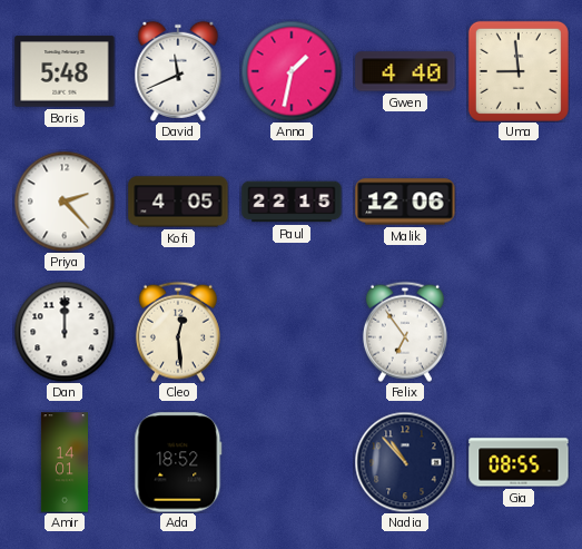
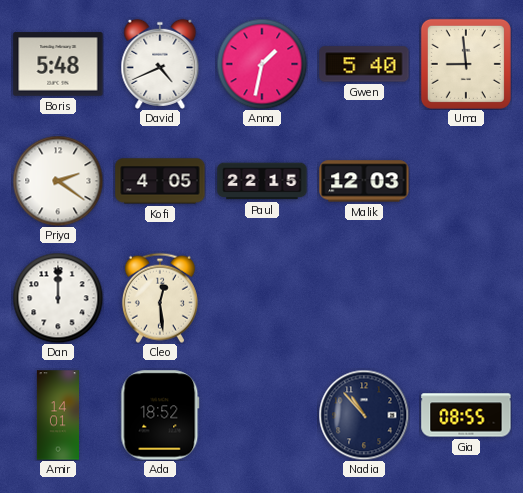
David: 11:41 -> 4:41
Gwen: 4:40 -> 5:40
Priya: 2:23 -> 2:21
Malik: 12:06 -> 12:03
Felix: 6:54 -> none
